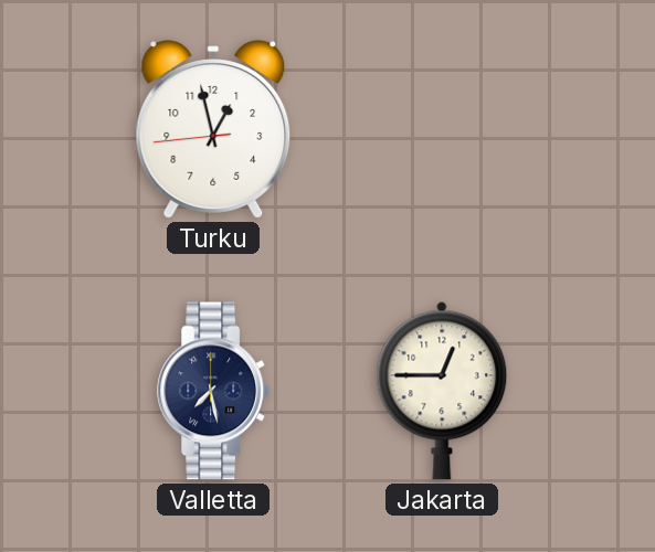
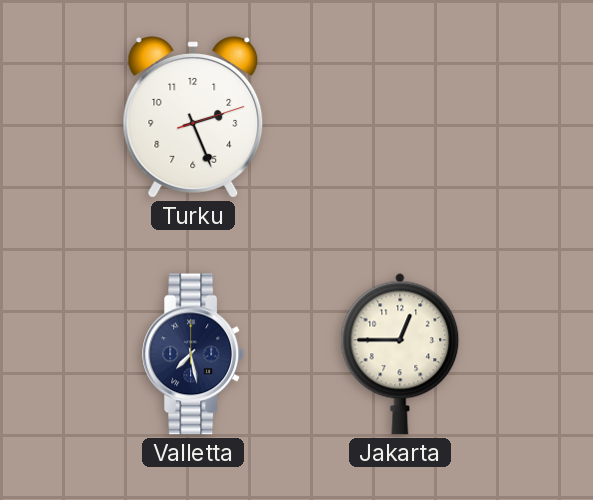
Turku: 12:57 -> 2:26
